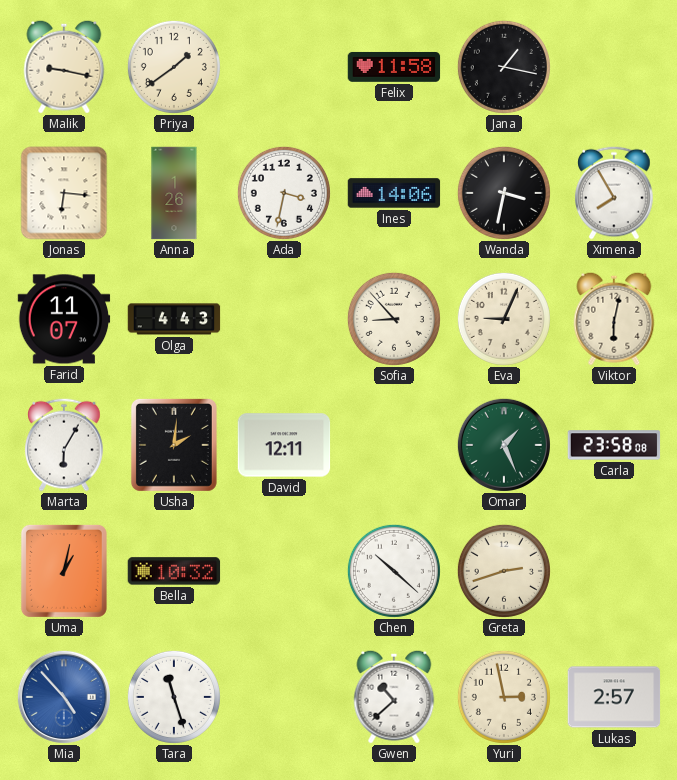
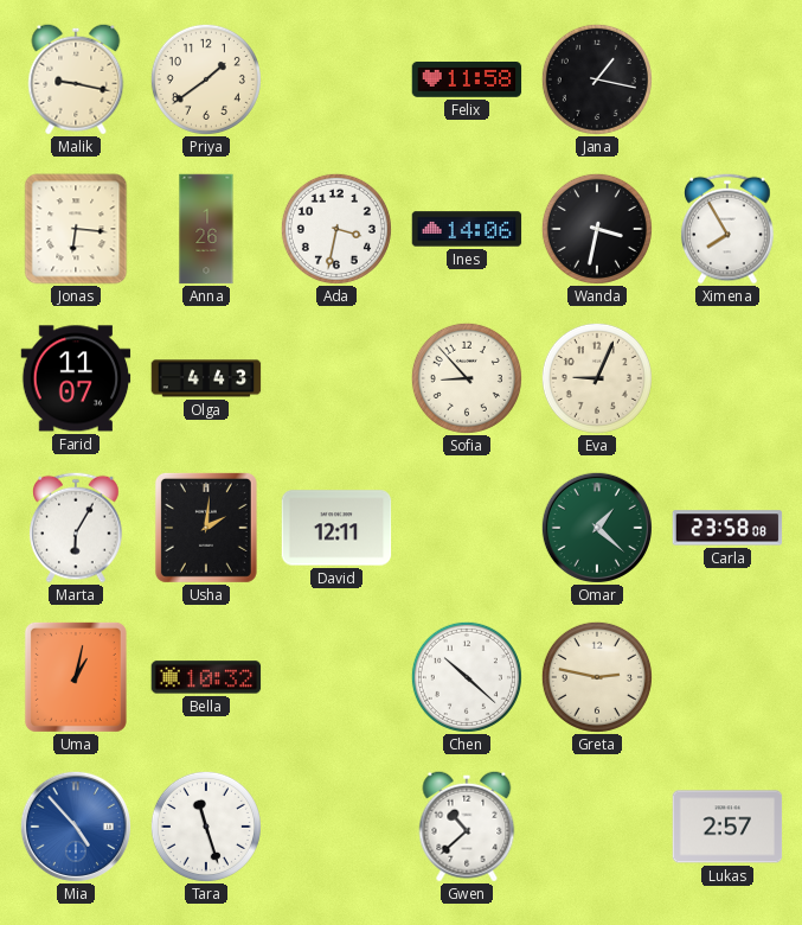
Viktor: 6:02 -> none
Omar: 1:26 -> 1:22
Greta: 2:42 -> 2:47
Yuri: 2:58 -> none
